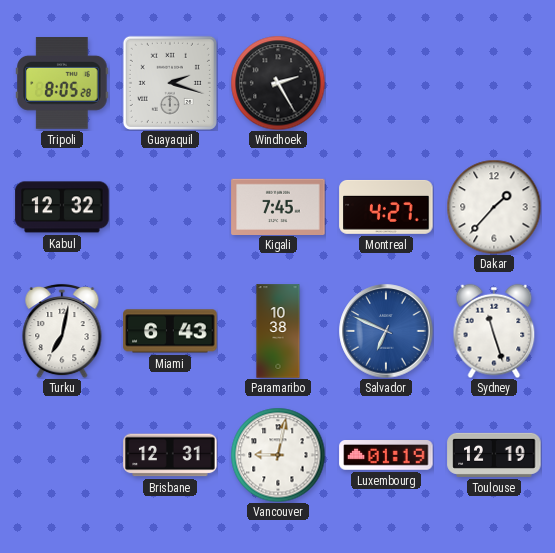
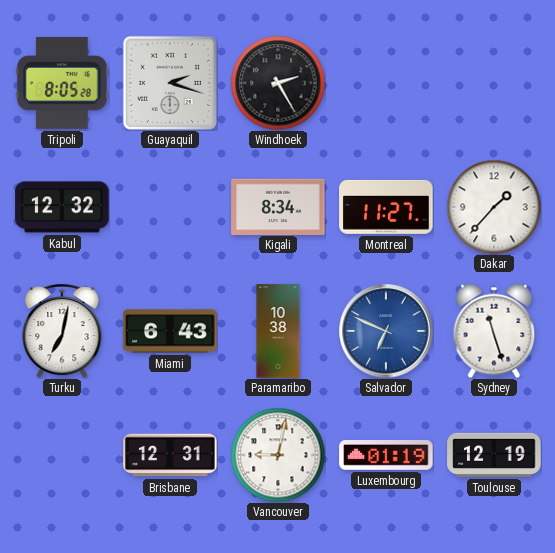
Kigali: 7:45 -> 8:34
Montreal: 4:27 -> 11:27
